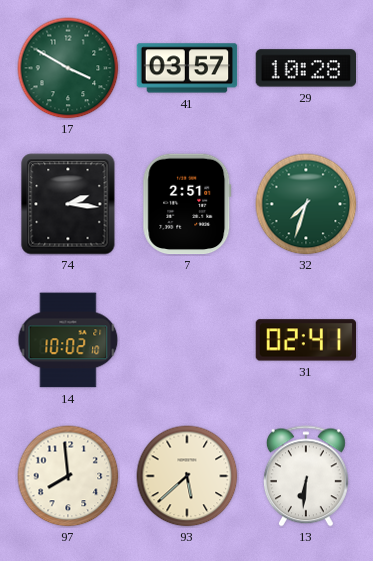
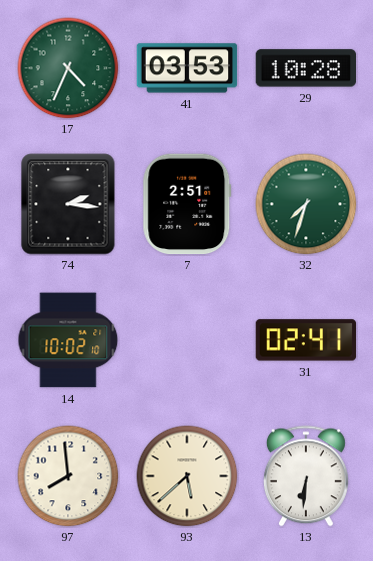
17: 3:50 -> 4:34
41: 03:57 -> 03:53
